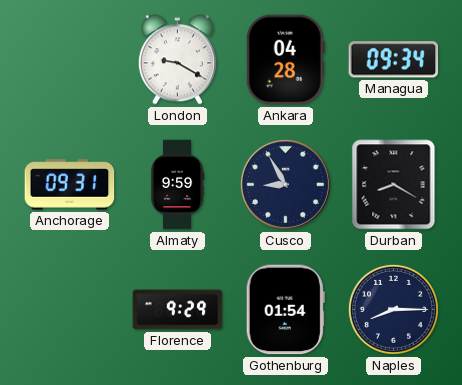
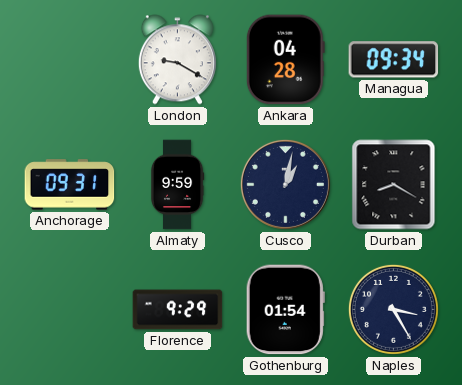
Cusco: 8:55 -> 1:02
Naples: 8:15 -> 3:25
